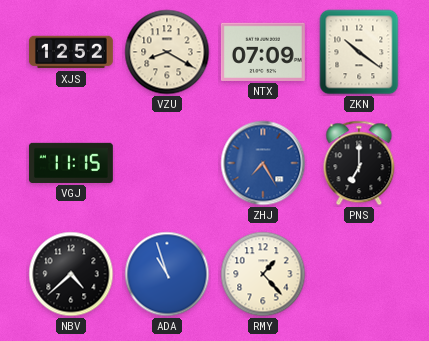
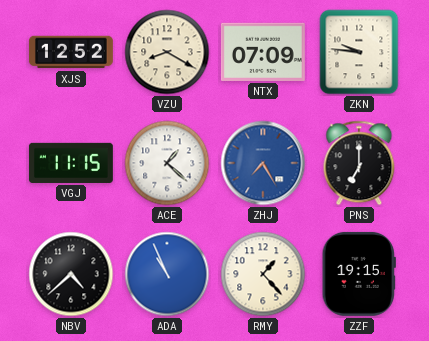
ZKN: 10:21 -> 9:46
ACE: none -> 1:22
ADA: 10:57 -> 10:56
ZZF: none -> 19:15
